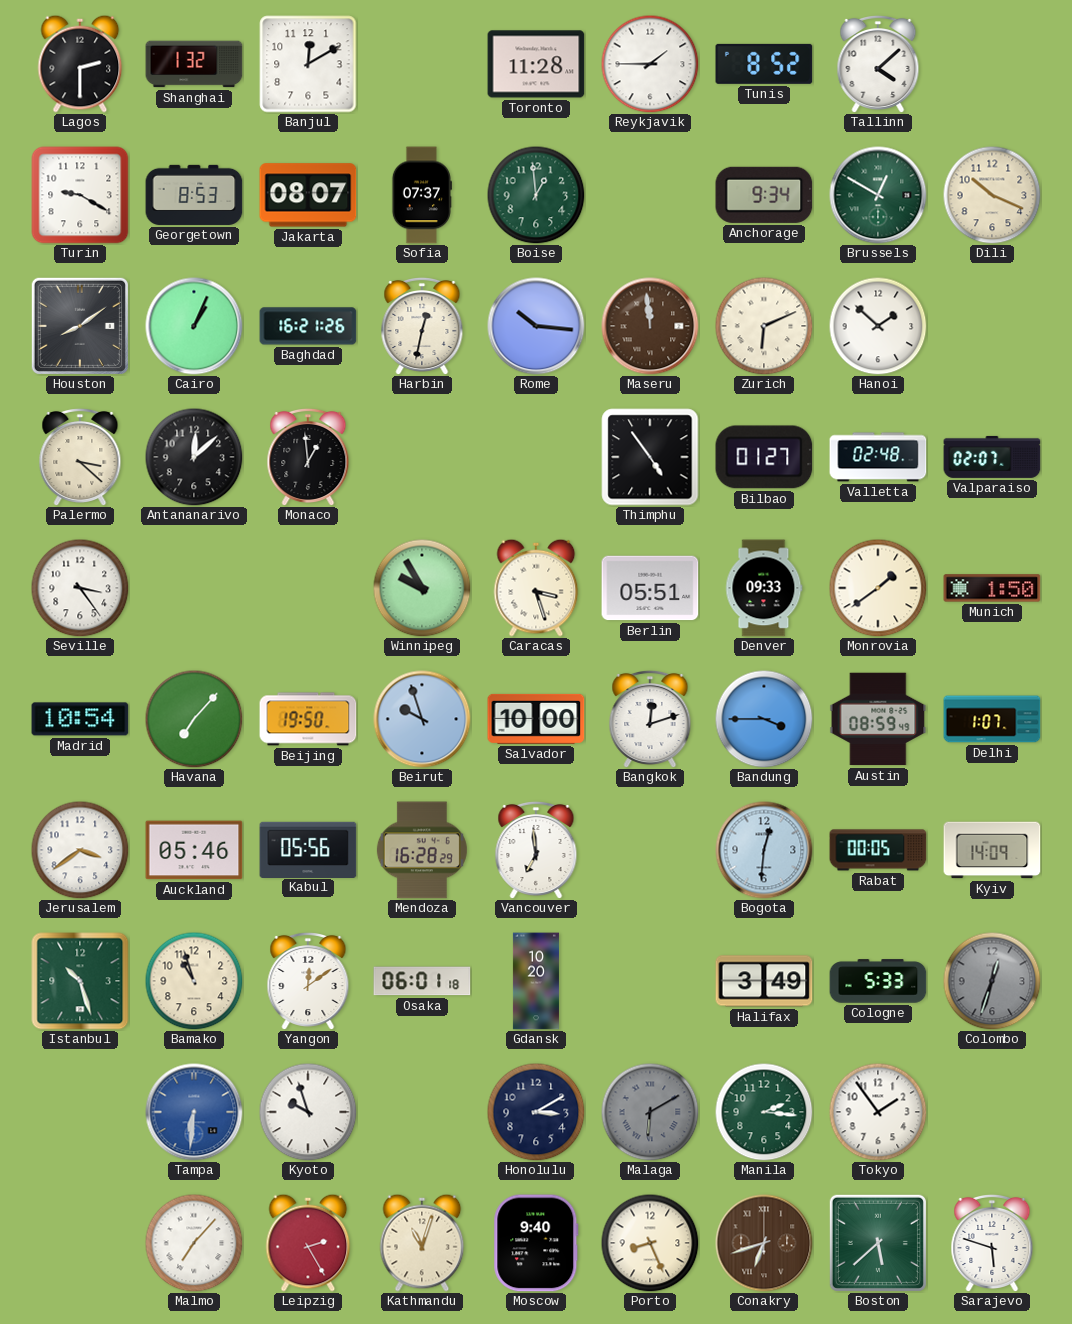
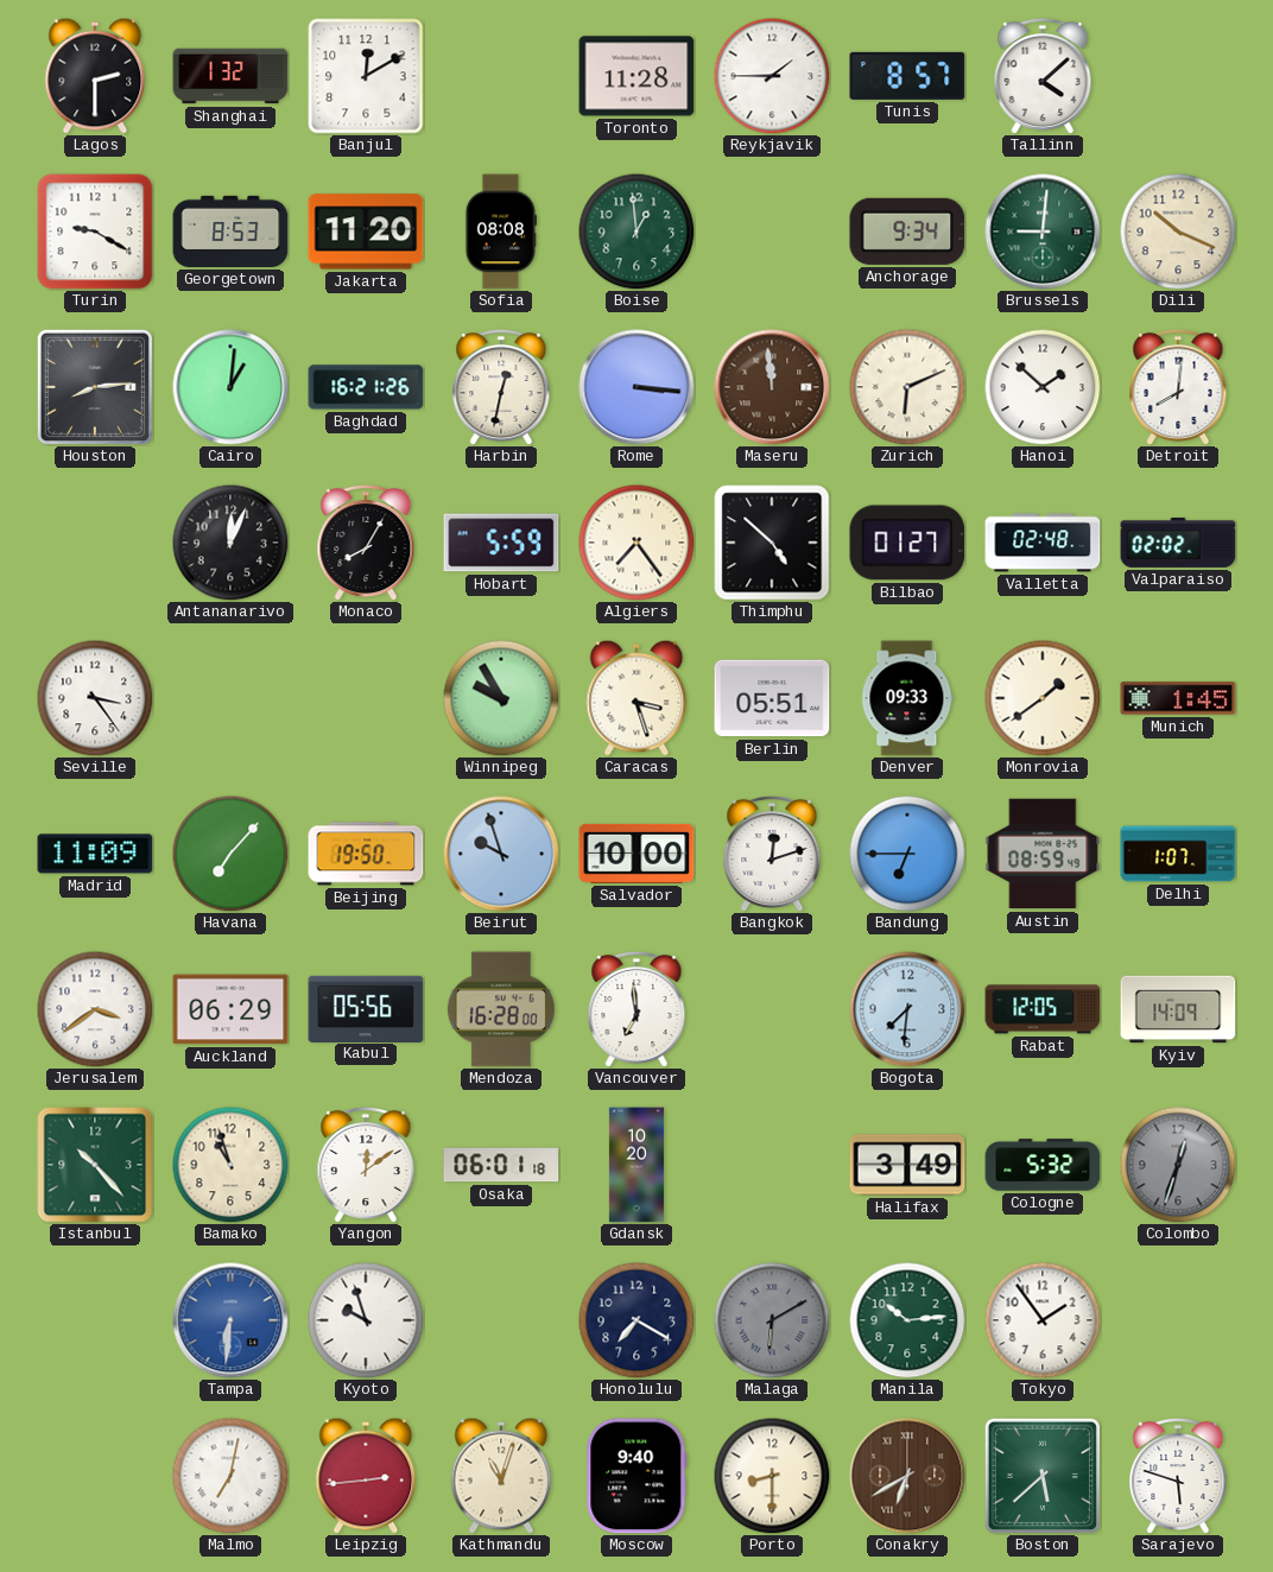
Tunis: 8:52 -> 8:57
Jakarta: 08:07 -> 11:20
Sofia: 07:37 -> 08:08
Brussels: 12:50 -> 9:01
Houston: 8:09 -> 8:14
Cairo: 1:04 -> 1:01
Rome: 10:16 -> 3:16
Detroit: none -> 8:01
Palermo: 3:22 -> none
Antananarivo: 12:08 -> 12:04
Monaco: 12:59 -> 8:05
Hobart: none -> 5:59
Algiers: none -> 7:24
Thimphu: 4:54 -> 4:52
Valparaiso: 02:07 -> 02:02
Munich: 1:50 -> 1:45
Madrid: 10:54 -> 11:09
Bandung: 3:45 -> 6:45
Auckland: 05:46 -> 06:29
Mendoza: 16:28:29 -> 16:28:00
Bogota: 12:31 -> 7:31
Rabat: 00:05 -> 12:05
Istanbul: 10:27 -> 10:23
Cologne: 5:33 -> 5:32
Honolulu: 3:10 -> 7:20
Manila: 2:16 -> 10:14
Malmo: 7:07 -> 7:02
Leipzig: 2:25 -> 2:44
Porto: 8:26 -> 8:30
Conakry: 6:42 -> 6:40
